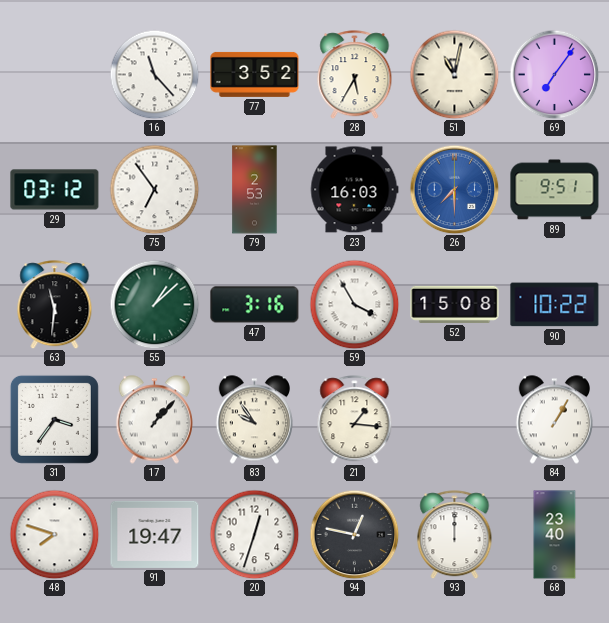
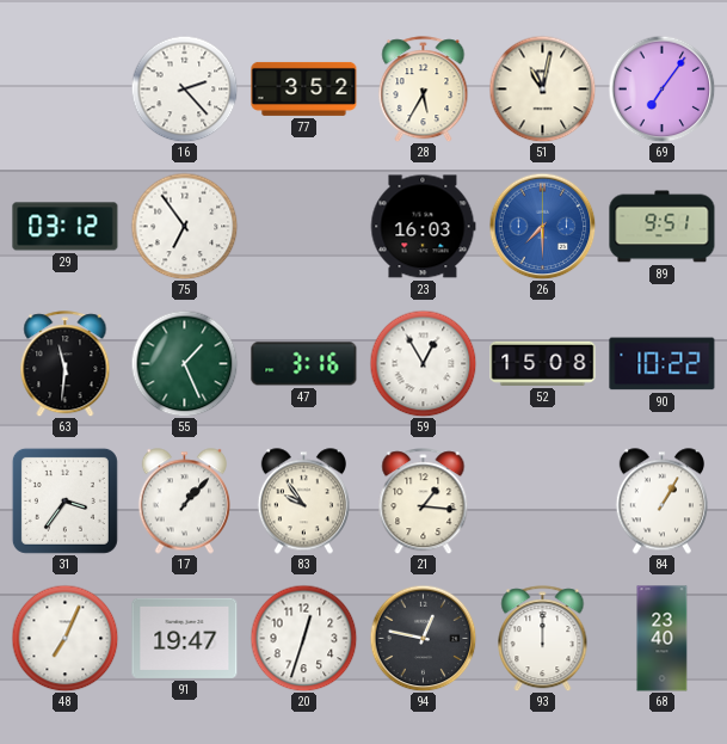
16: 11:23 -> 2:23
79: 2:53 -> none
55: 1:08 -> 1:26
59: 3:55 -> 12:55
48: 7:48 -> 7:04
